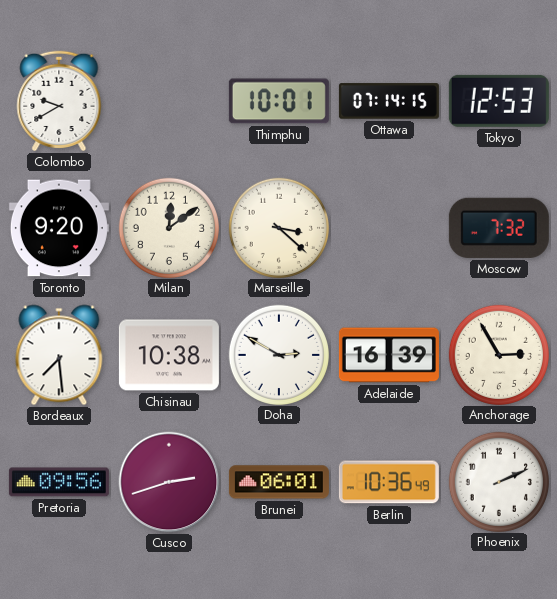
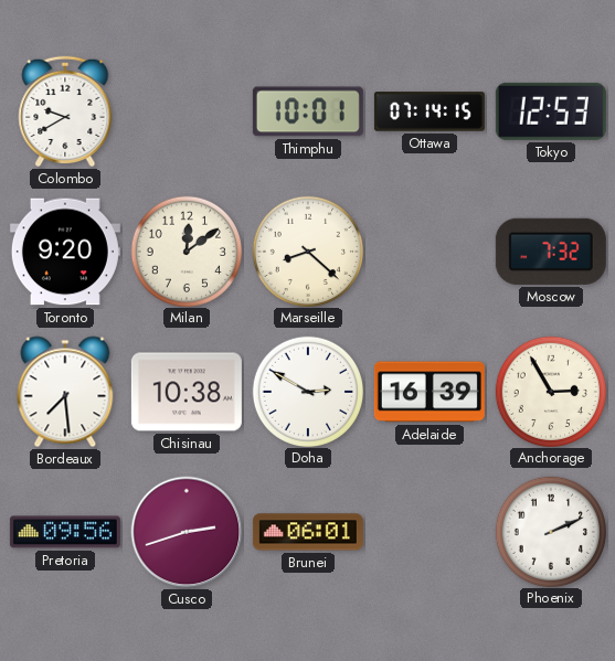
Marseille: 3:22 -> 8:22
Berlin: 10:36 -> none
